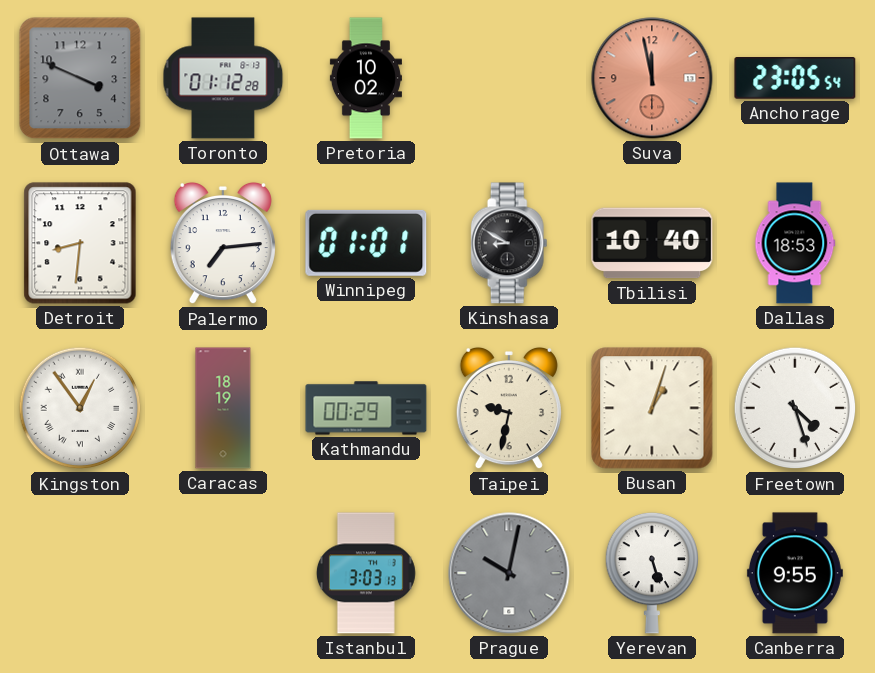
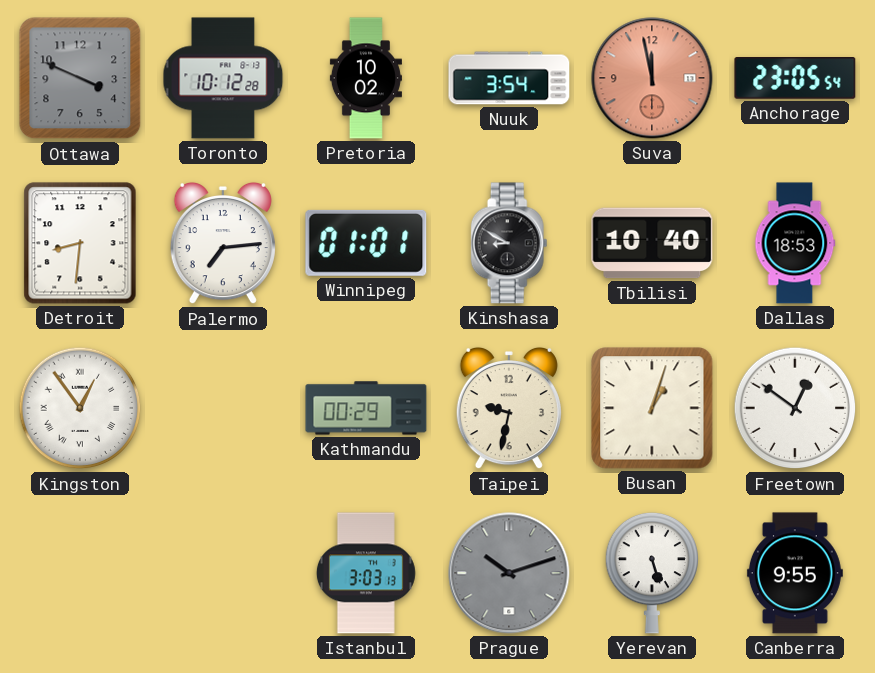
Toronto: 01:12 -> 10:12
Nuuk: none -> 3:54
Caracas: 18:19 -> none
Freetown: 4:27 -> 12:51
Prague: 10:02 -> 10:12
